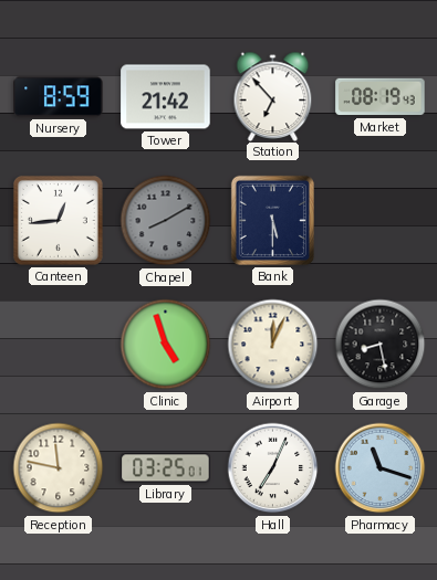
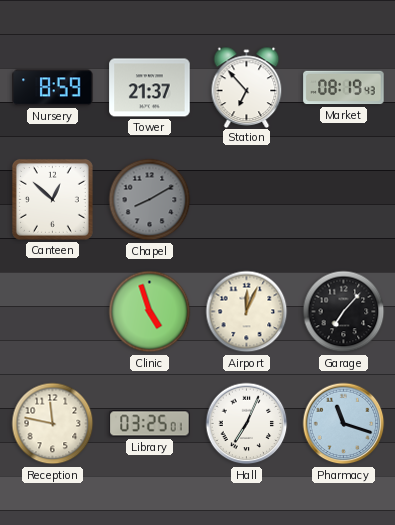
Tower: 21:42 -> 21:37
Canteen: 12:44 -> 12:52
Bank: 5:30 -> none
Garage: 8:28 -> 7:07
